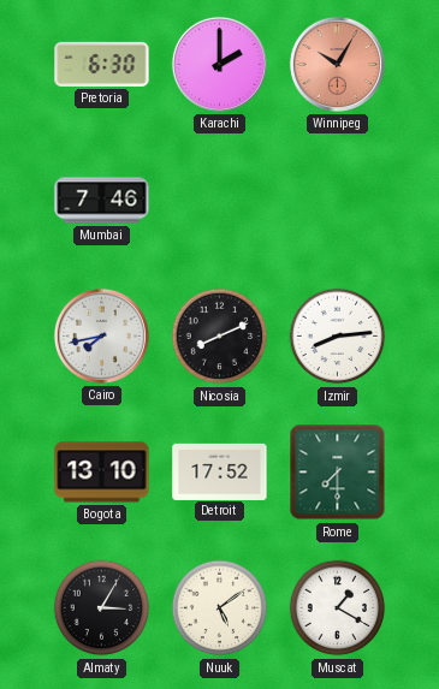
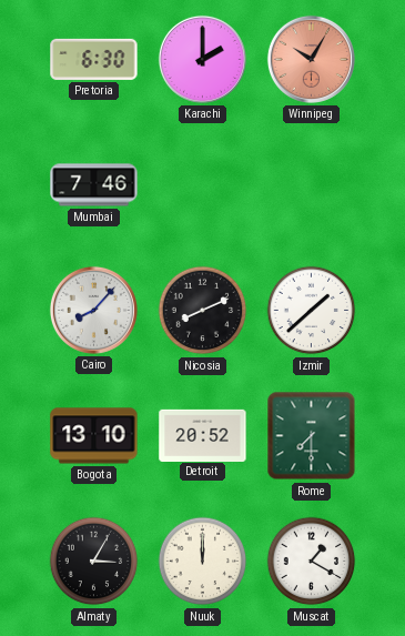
Cairo: 7:43 -> 8:07
Izmir: 8:14 -> 1:38
Detroit: 17:52 -> 20:52
Nuuk: 5:09 -> 12:00
